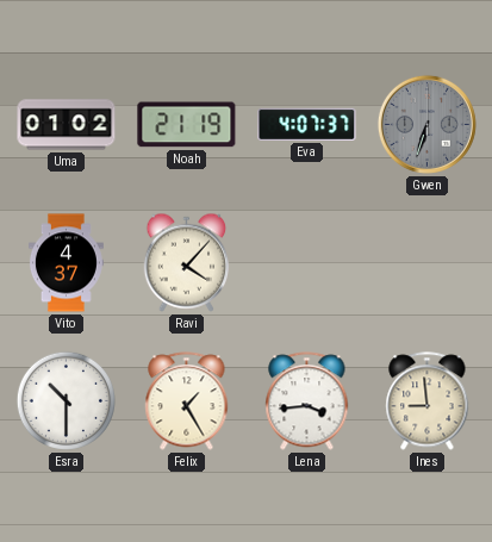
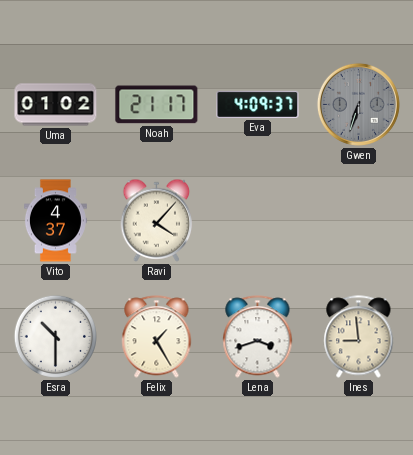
Noah: 21:19 -> 21:17
Eva: 4:07 -> 4:09
Lena: 3:44 -> 3:42
